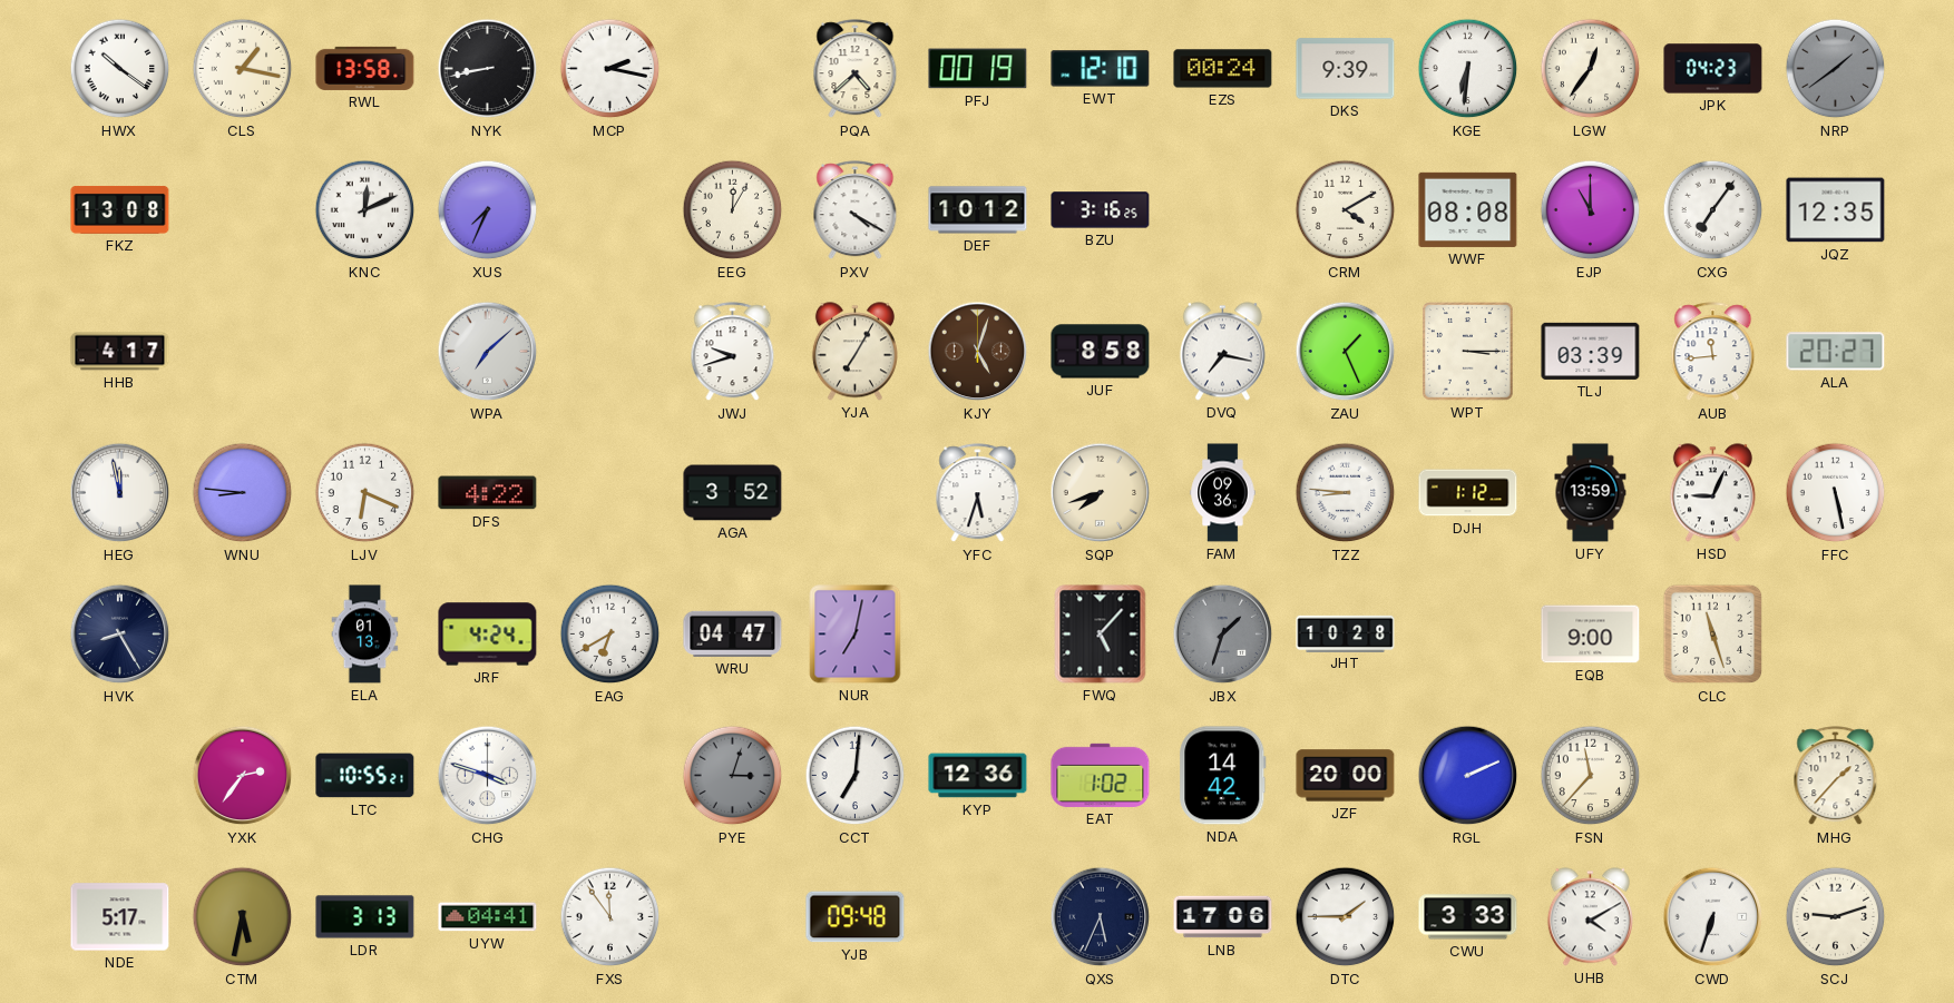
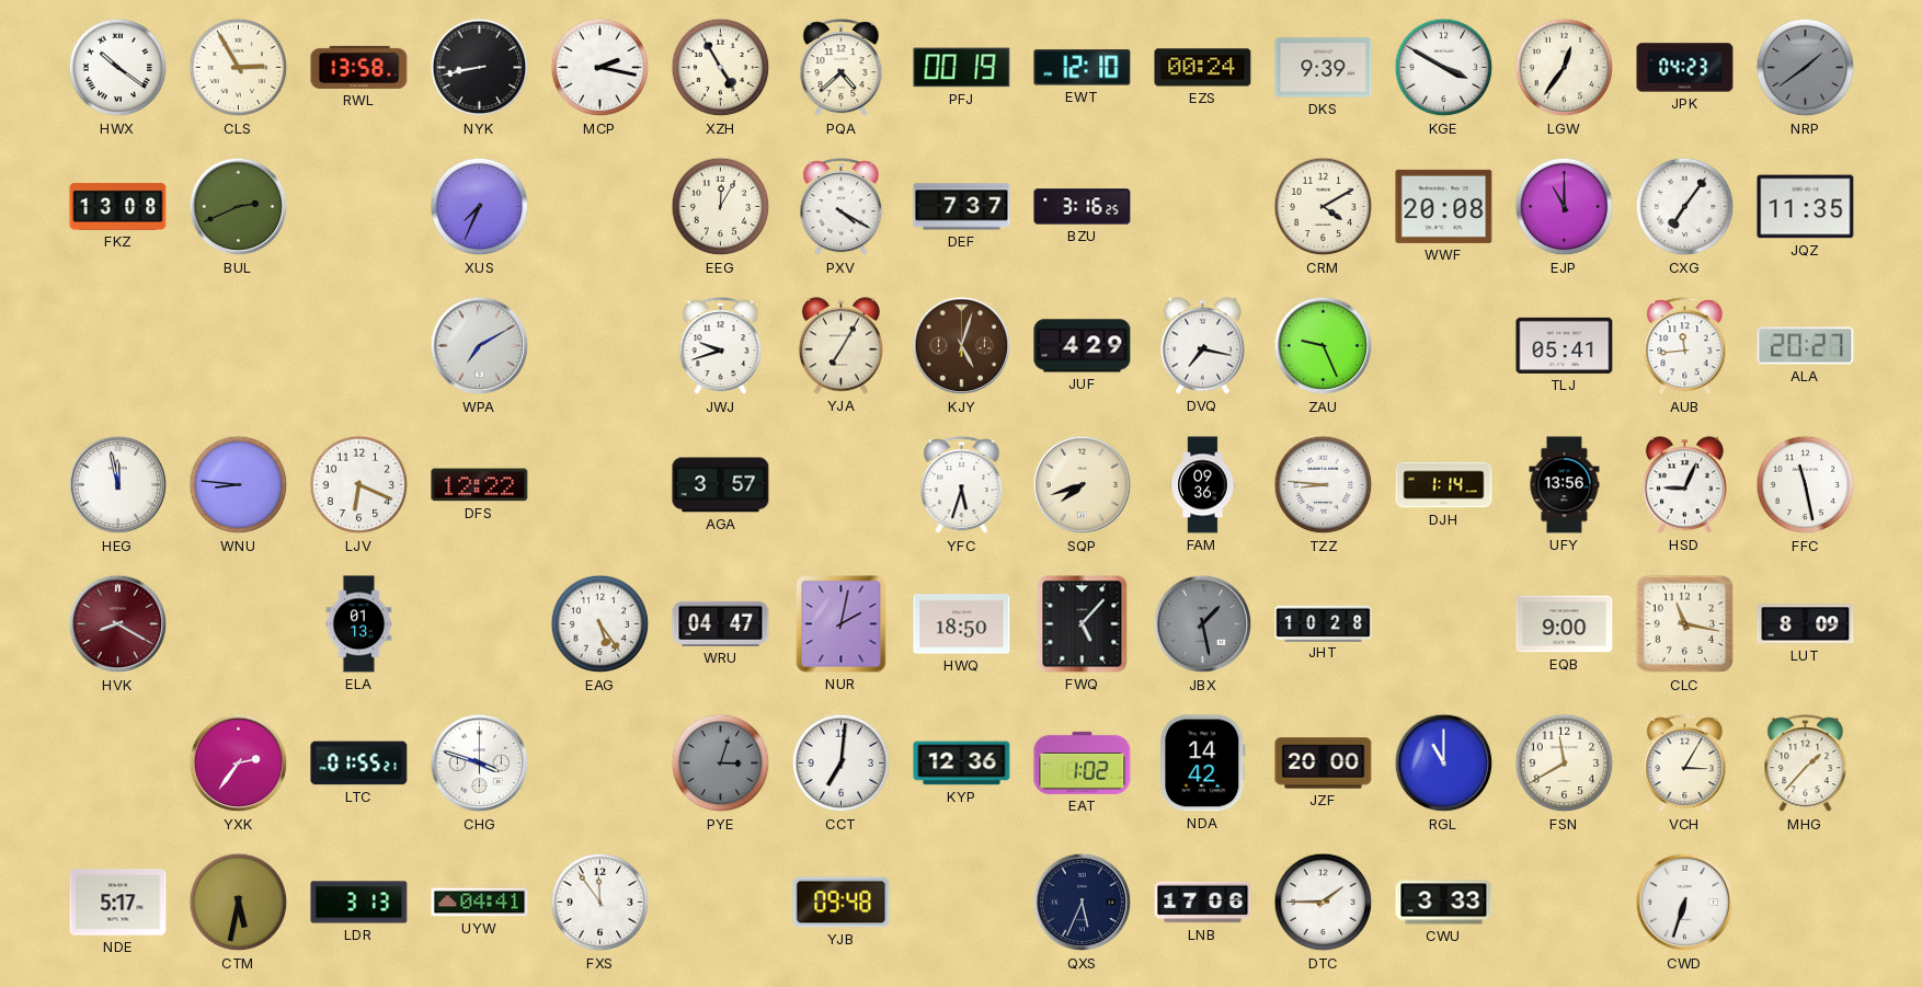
CLS: 1:17 -> 2:55
XZH: none -> 4:55
KGE: 6:31 -> 3:50
BUL: none -> 2:41
KNC: 12:11 -> none
DEF: 10:12 -> 7:37
WWF: 08:08 -> 20:08
JQZ: 12:35 -> 11:35
HHB: 4:17 -> none
WPA: 7:08 -> 7:10
JUF: 8:58 -> 4:29
ZAU: 1:26 -> 9:26
WPT: 3:15 -> none
TLJ: 03:39 -> 05:41
DFS: 4:22 -> 12:22
AGA: 3:52 -> 3:57
DJH: 1:12 -> 1:14
UFY: 13:59 -> 13:56
FFC: 5:28 -> 11:28
HVK: 8:25 -> 8:20
HVK dial: navy -> burgundy
JRF: 4:24 -> none
EAG: 6:40 -> 5:24
NUR: 7:02 -> 2:02
HWQ: none -> 18:50
JBX: 1:33 -> 1:28
CLC: 11:27 -> 11:17
LUT: none -> 8:09
LTC: 10:55 -> 01:55
RGL: 2:11 -> 11:00
FSN: 11:37 -> 11:40
VCH: none -> 3:05
UHB: 4:10 -> none
SCJ: 9:12 -> none
